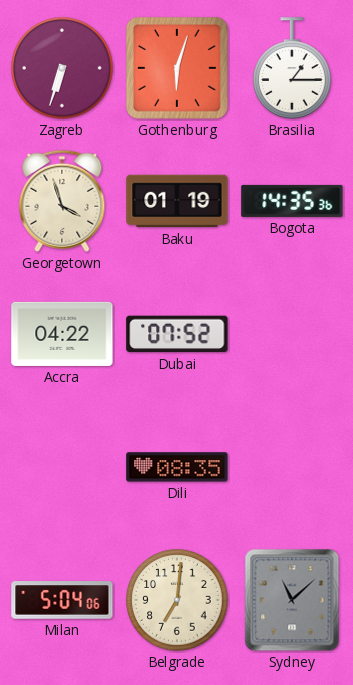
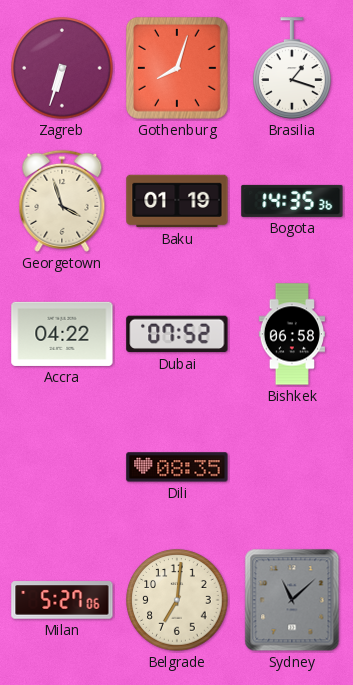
Gothenburg: 6:03 -> 8:03
Brasilia: 1:15 -> 1:18
Bishkek: none -> 06:58
Milan: 5:04 -> 5:27
